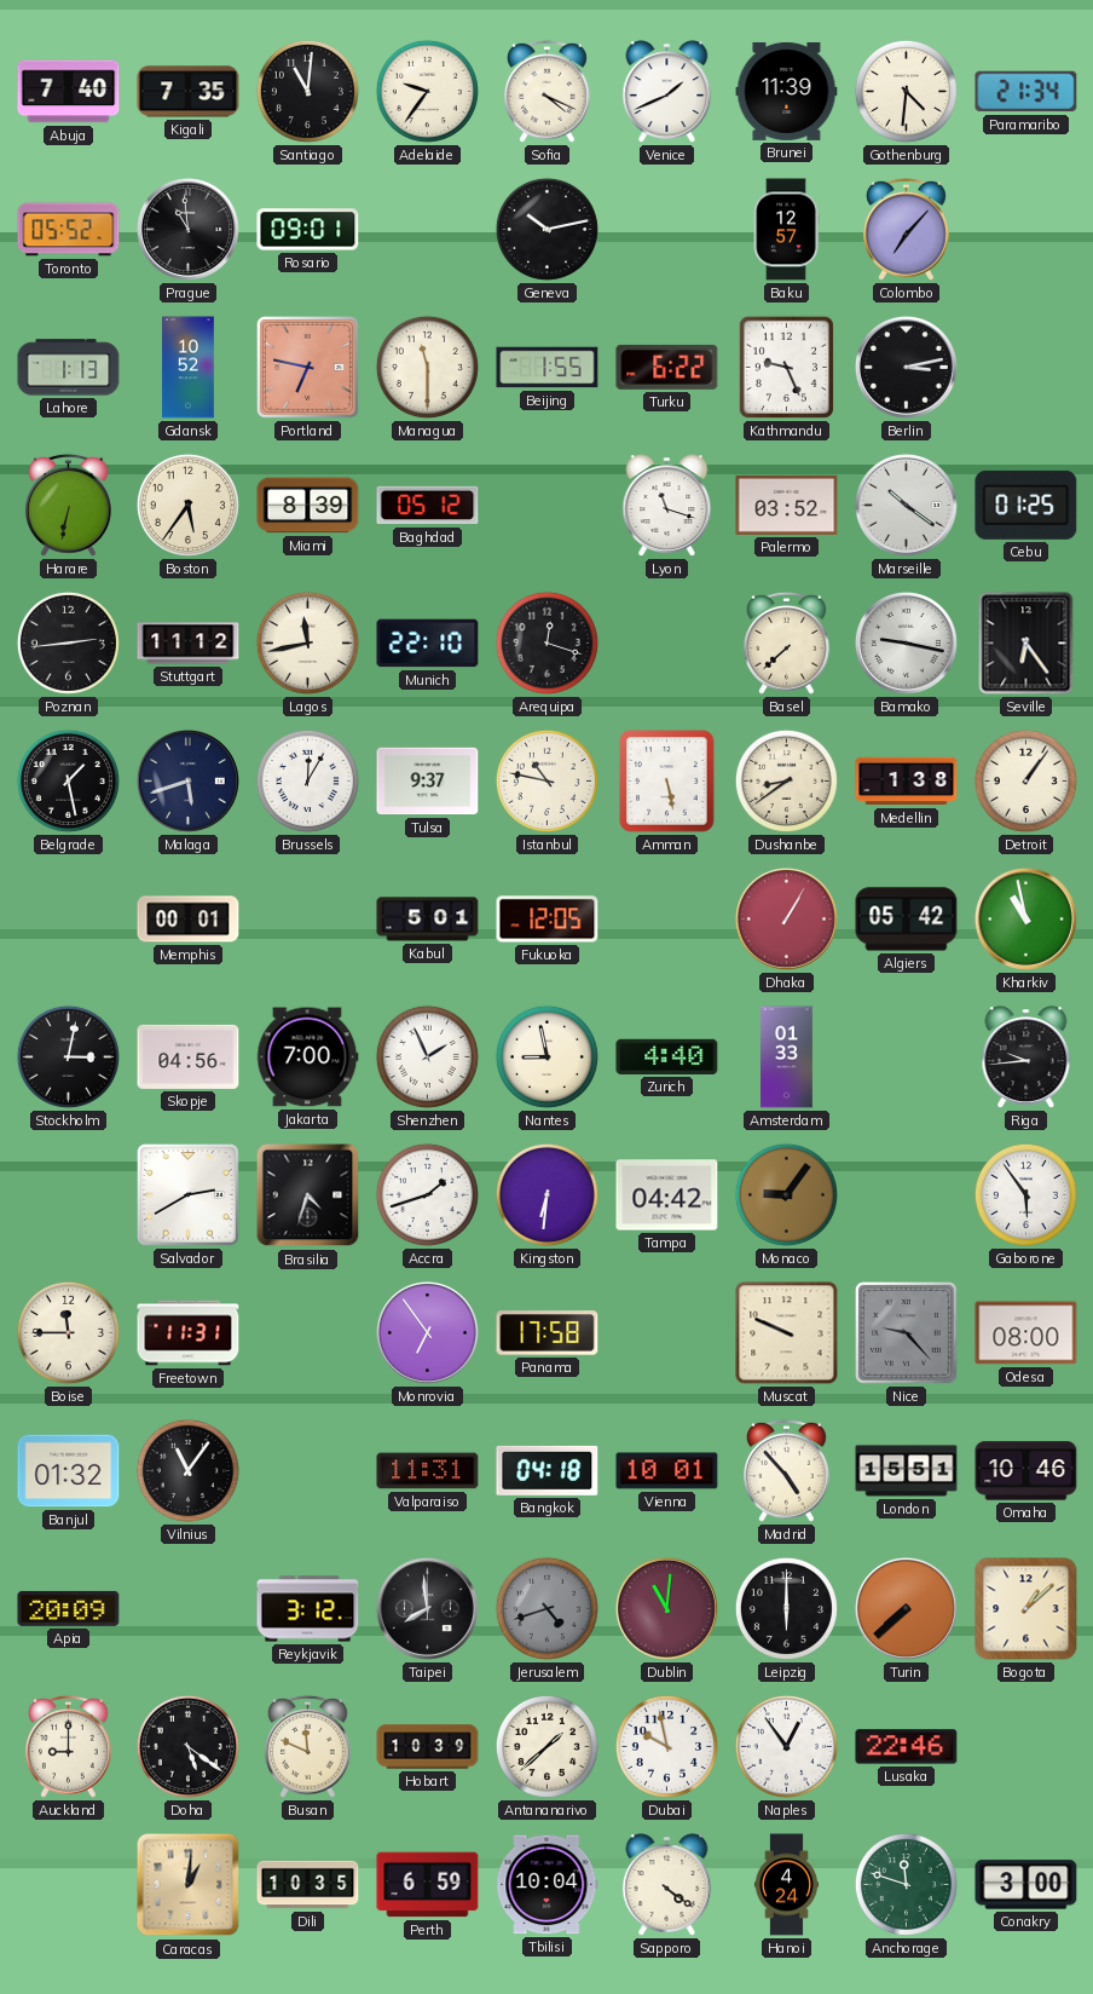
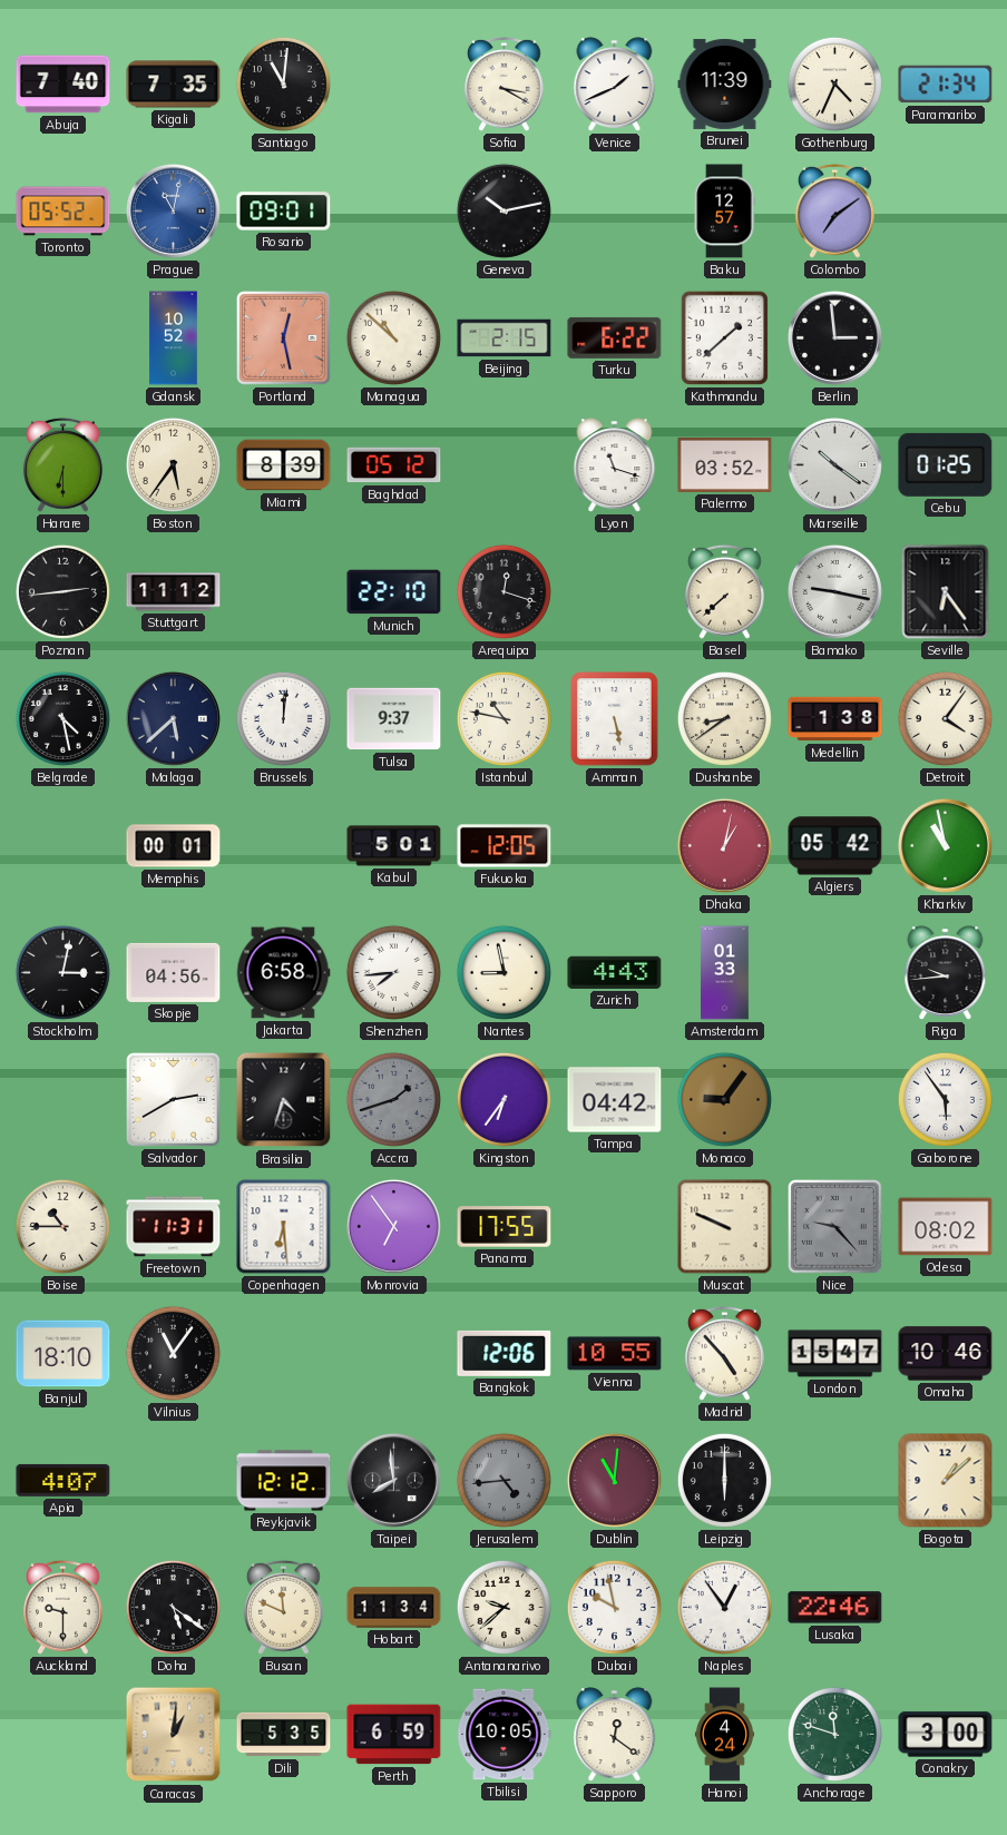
Adelaide: 9:36 -> none
Sofia: 4:19 -> 3:20
Gothenburg: 4:31 -> 4:34
Prague: 10:59 -> 11:02
Prague dial: black -> blue
Colombo: 7:07 -> 7:09
Lahore: 1:13 -> none
Portland: 6:47 -> 12:28
Managua: 11:30 -> 10:52
Beijing: 1:55 -> 2:15
Kathmandu: 9:26 -> 1:38
Berlin: 3:13 -> 2:59
Harare: 6:32 -> 6:30
Lagos: 11:43 -> none
Belgrade: 1:28 -> 4:28
Malaga: 5:42 -> 5:38
Brussels: 12:05 -> 12:01
Detroit: 1:06 -> 4:06
Dhaka: 1:05 -> 1:02
Jakarta: 7:00 -> 6:58
Shenzhen: 1:56 -> 7:44
Zurich: 4:40 -> 4:43
Accra dial: white -> grey
Kingston: 6:31 -> 6:36
Boise: 11:45 -> 10:45
Copenhagen: none -> 6:29
Panama: 17:58 -> 17:55
Odesa: 08:00 -> 08:02
Banjul: 01:32 -> 18:10
Valparaiso: 11:31 -> none
Bangkok: 04:18 -> 12:06
Vienna: 10:01 -> 10:55
London: 15:51 -> 15:47
Apia: 20:09 -> 4:07
Reykjavik: 3:12 -> 12:12
Jerusalem: 4:42 -> 4:44
Turin: 7:38 -> none
Auckland: 9:00 -> 9:30
Hobart: 10:39 -> 11:34
Antananarivo: 1:38 -> 9:38
Dili: 10:35 -> 5:35
Tbilisi: 10:04 -> 10:05
Sapporo: 4:21 -> 12:21
